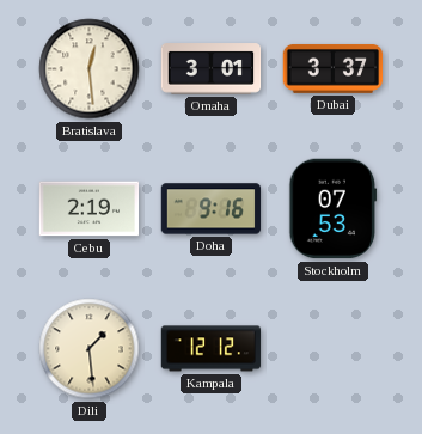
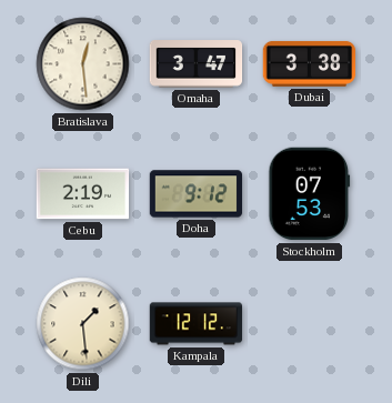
Omaha: 3:01 -> 3:47
Dubai: 3:37 -> 3:38
Doha: 9:16 -> 9:12
